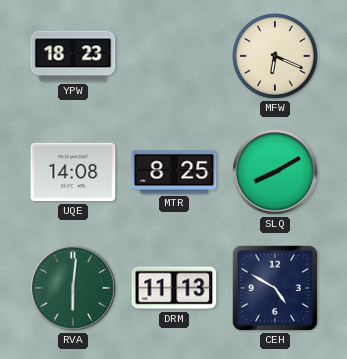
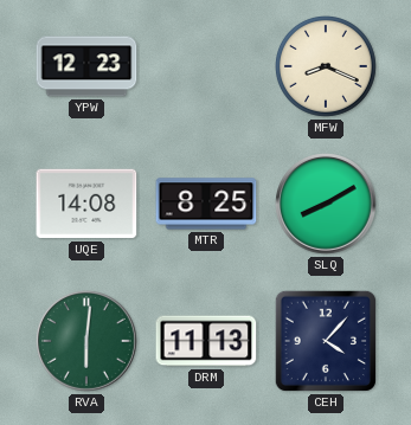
YPW: 18:23 -> 12:23
MFW: 6:19 -> 8:19
CEH: 4:50 -> 4:07
